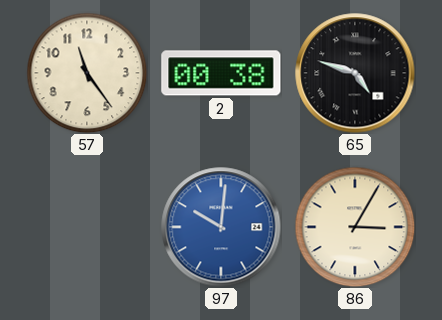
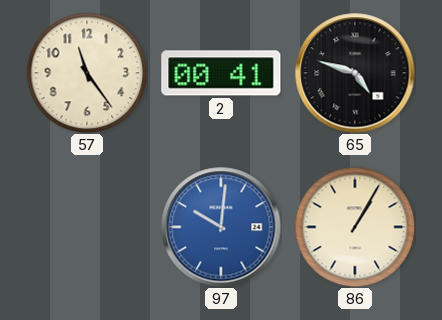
2: 00:38 -> 00:41
86: 3:05 -> 1:05
